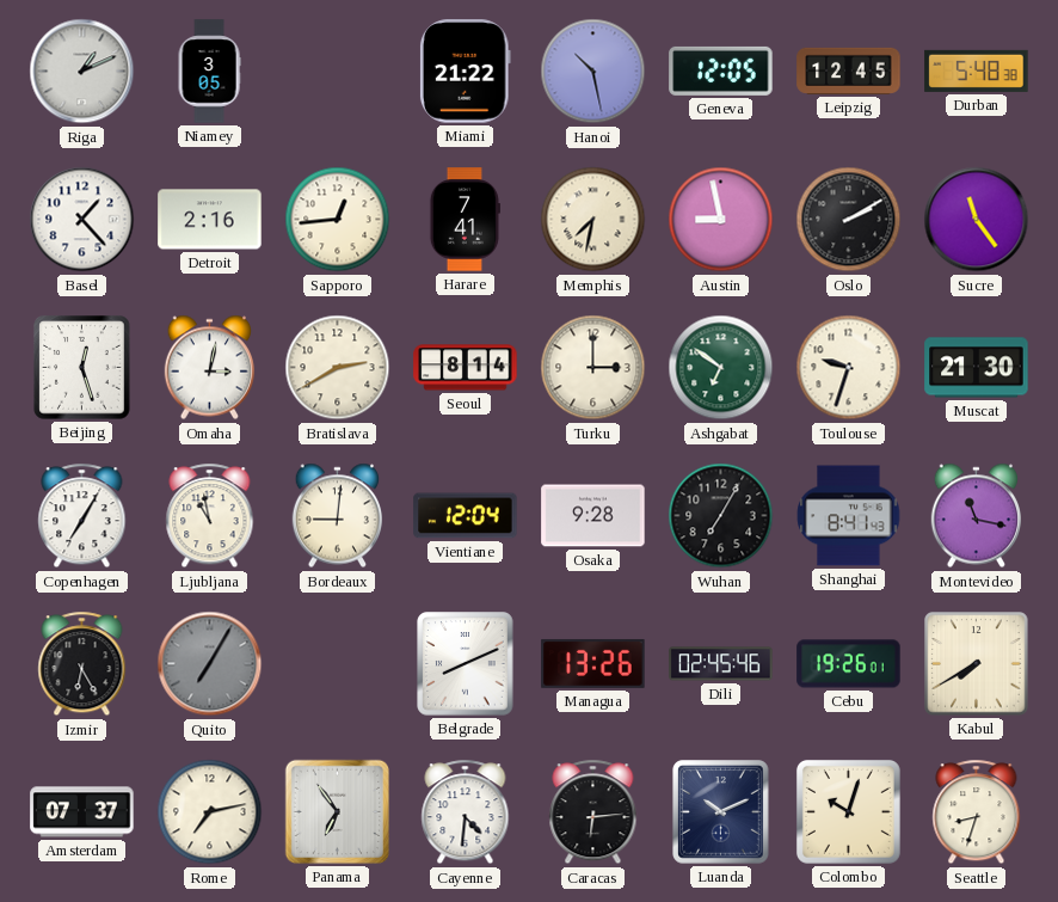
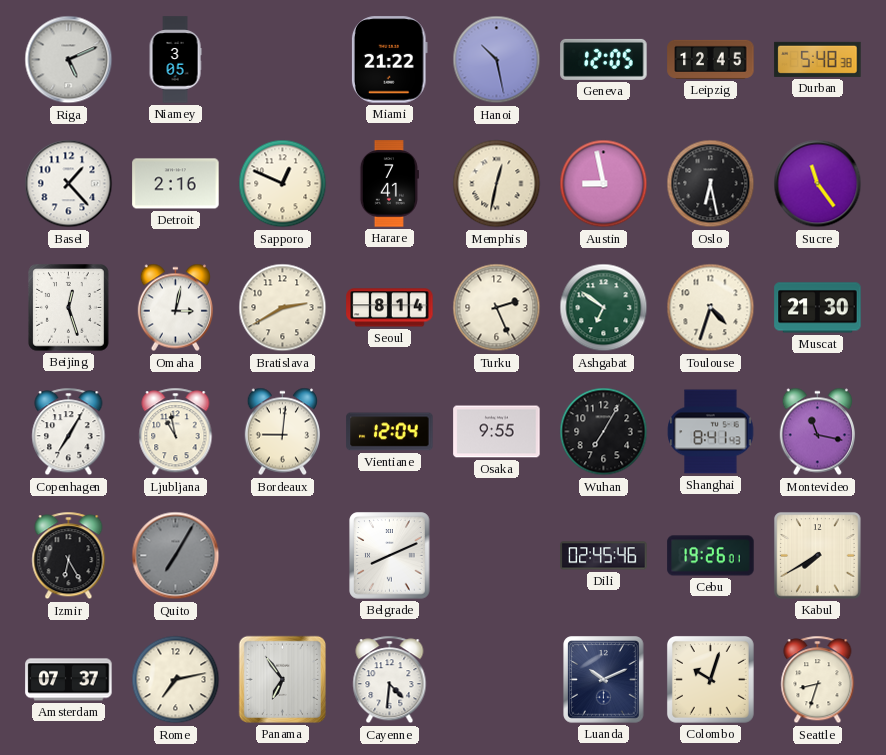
Riga: 1:11 -> 5:11
Sapporo: 12:44 -> 12:49
Memphis: 7:32 -> 12:32
Oslo: 2:10 -> 6:28
Turku: 3:00 -> 2:26
Toulouse: 9:33 -> 4:33
Osaka: 9:28 -> 9:55
Managua: 13:26 -> none
Caracas: 6:14 -> none
